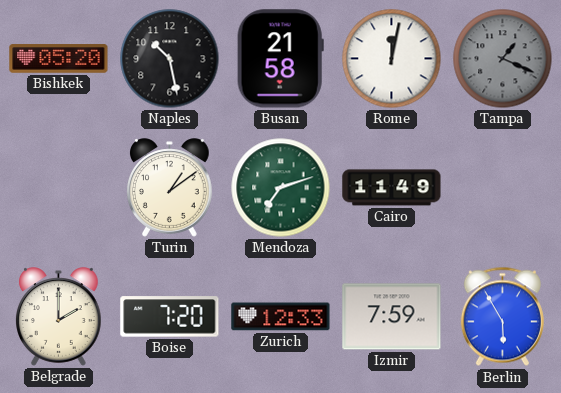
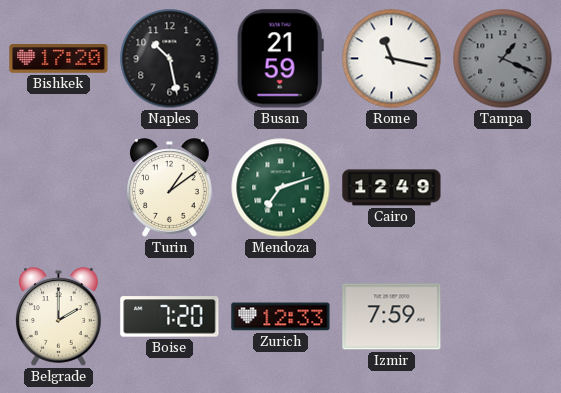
Bishkek: 05:20 -> 17:20
Busan: 21:58 -> 21:59
Rome: 12:02 -> 11:17
Cairo: 11:49 -> 12:49
Berlin: 5:55 -> none
